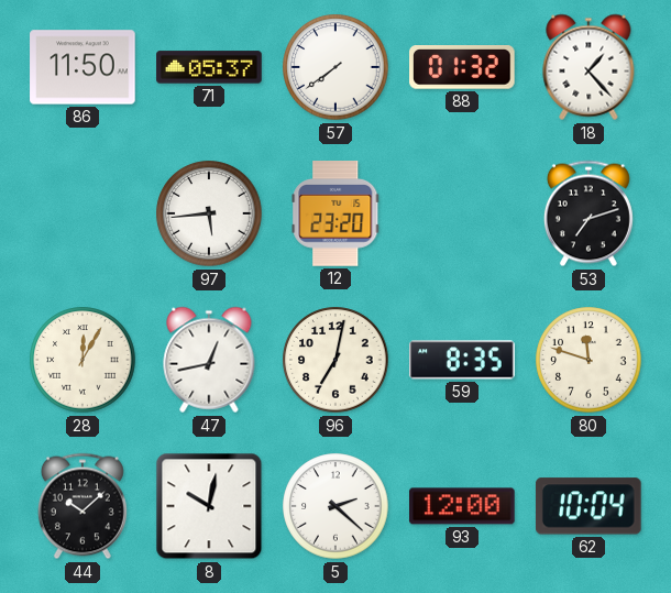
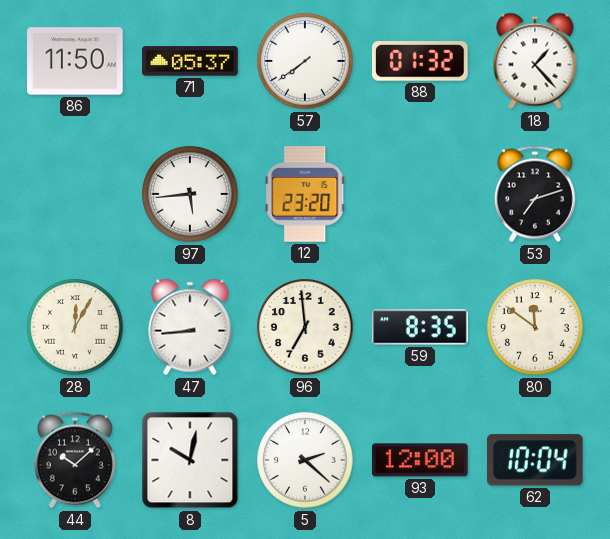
47: 12:43 -> 8:44
96: 7:02 -> 6:59
80: 11:48 -> 11:51
